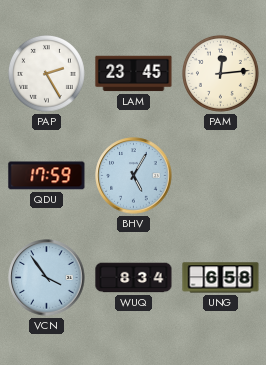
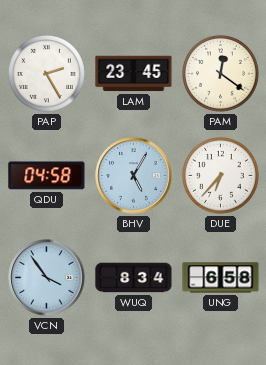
PAM: 12:14 -> 12:21
QDU: 17:59 -> 04:58
DUE: none -> 6:37
